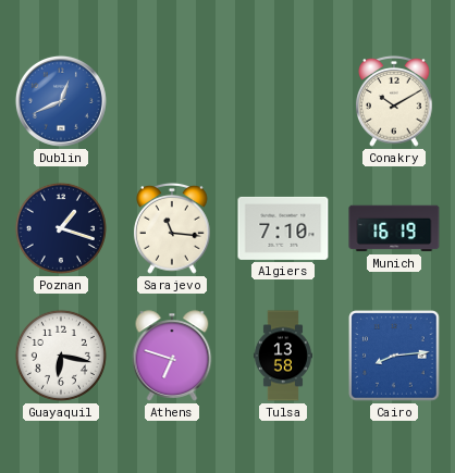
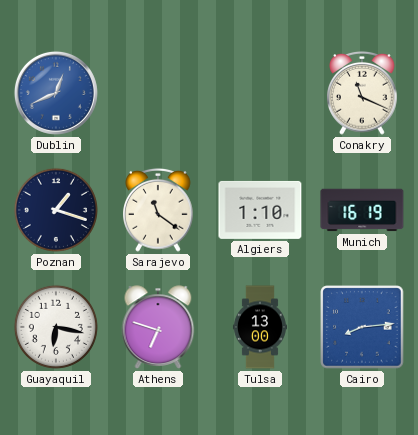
Conakry: 10:10 -> 11:19
Sarajevo: 11:16 -> 11:21
Algiers: 7:10 -> 1:10
Tulsa: 13:58 -> 13:00
